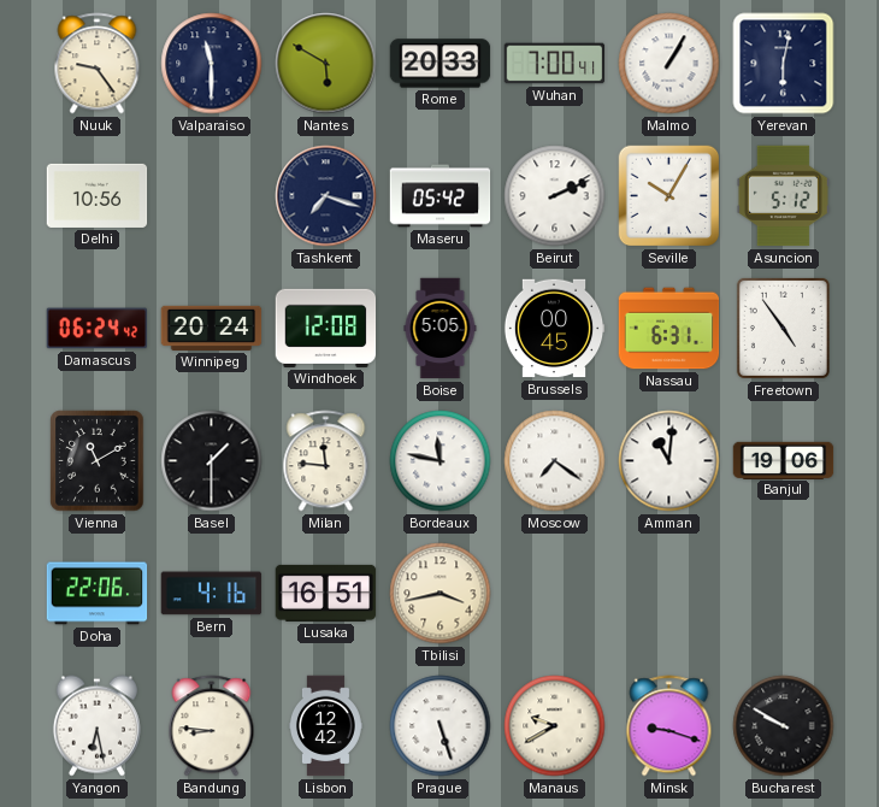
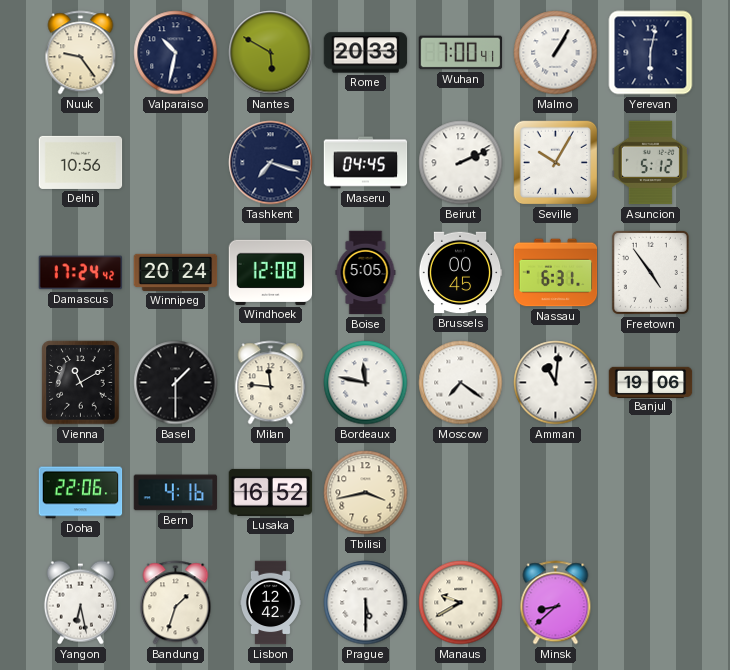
Valparaiso: 11:30 -> 10:32
Maseru: 05:42 -> 04:45
Damascus: 06:24 -> 17:24
Lusaka: 16:51 -> 16:52
Bandung: 8:46 -> 1:33
Prague: 5:27 -> 5:30
Minsk: 9:18 -> 8:38
Bucharest: 9:50 -> none
